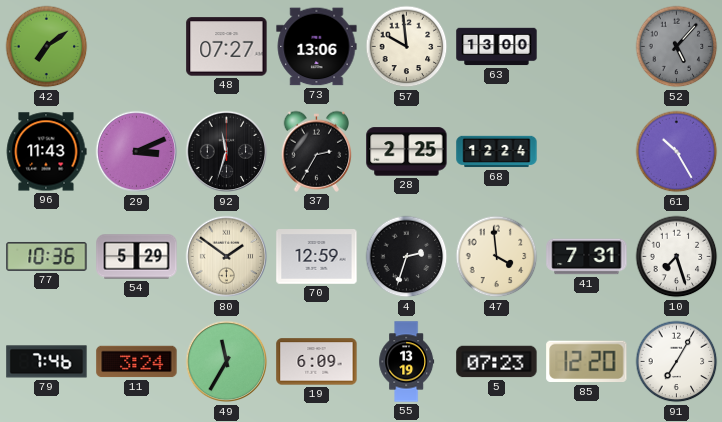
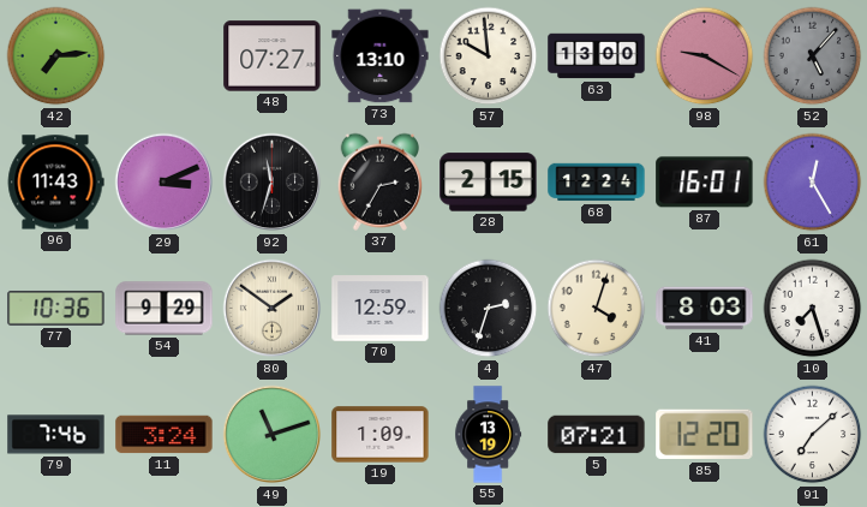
42: 7:09 -> 7:14
73: 13:06 -> 13:10
98: none -> 9:20
28: 2:25 -> 2:15
87: none -> 16:01
61: 10:25 -> 12:25
54: 5:29 -> 9:29
47: 3:59 -> 4:03
41: 7:31 -> 8:03
49: 11:35 -> 11:12
19: 6:09 -> 1:09
5: 07:23 -> 07:21
91: 7:05 -> 7:08
